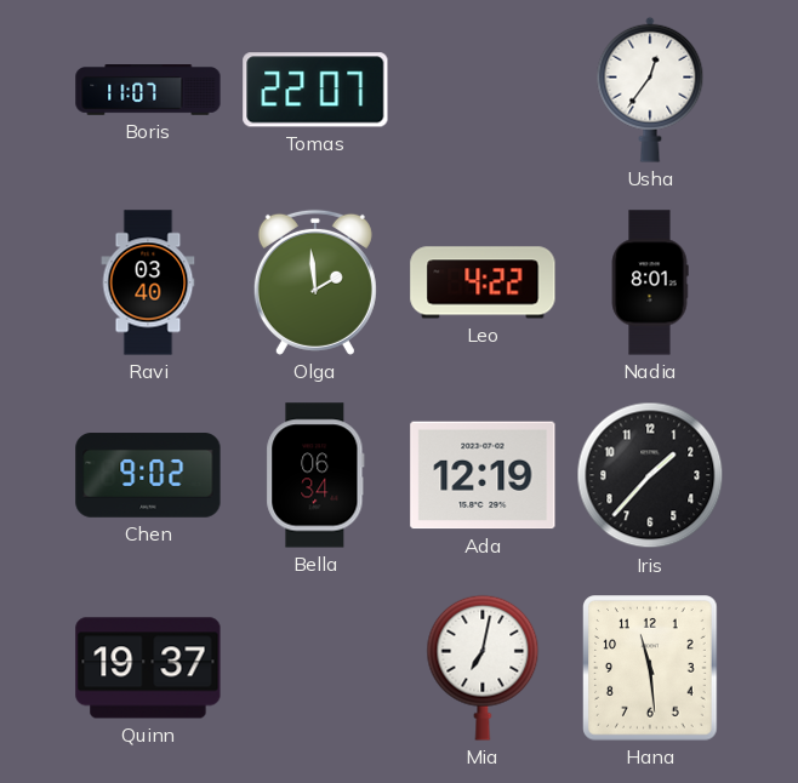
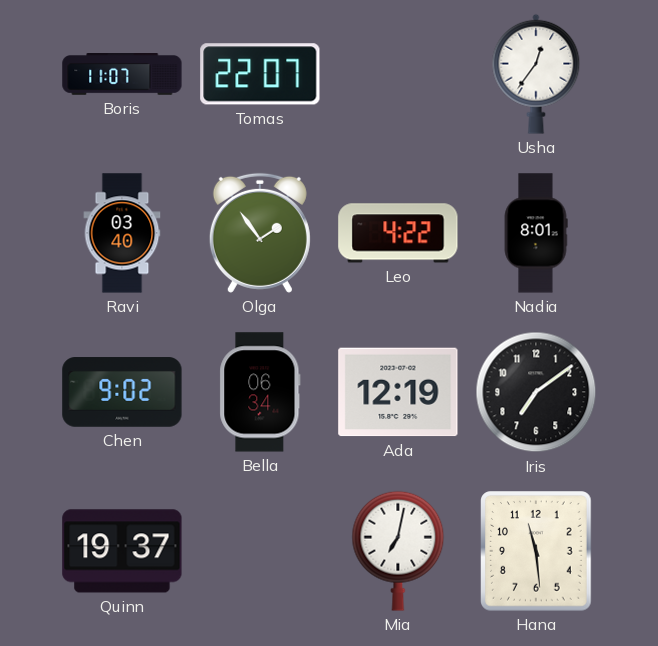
Olga: 1:59 -> 1:54
Iris: 1:37 -> 7:09
